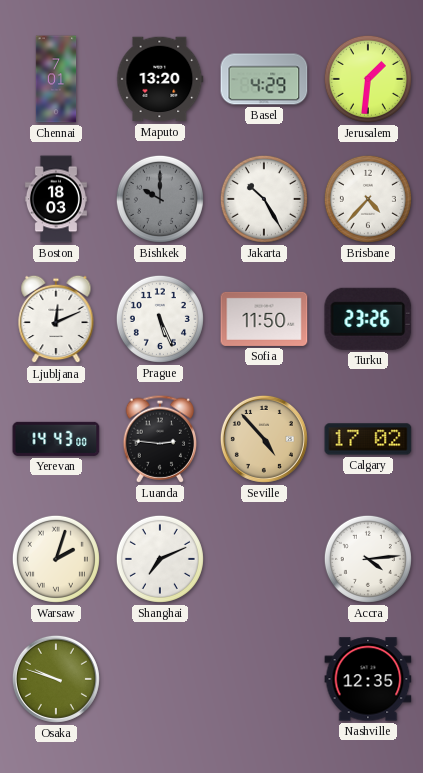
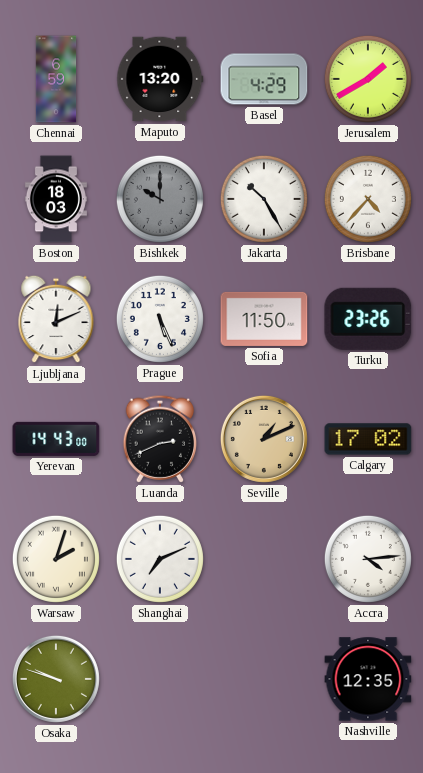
Chennai: 7:01 -> 6:59
Jerusalem: 1:31 -> 1:40
Luanda: 2:46 -> 2:41
Seville: 4:53 -> 1:11
